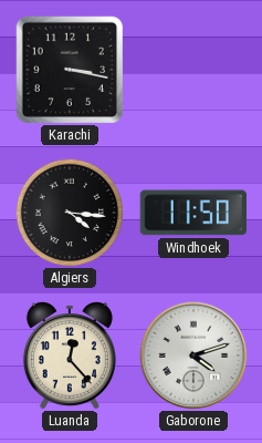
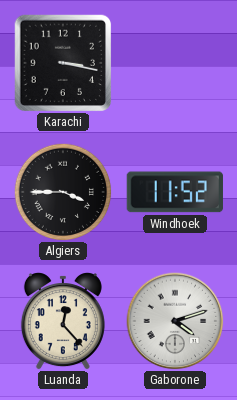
Algiers: 4:16 -> 3:45
Windhoek: 11:50 -> 11:52
